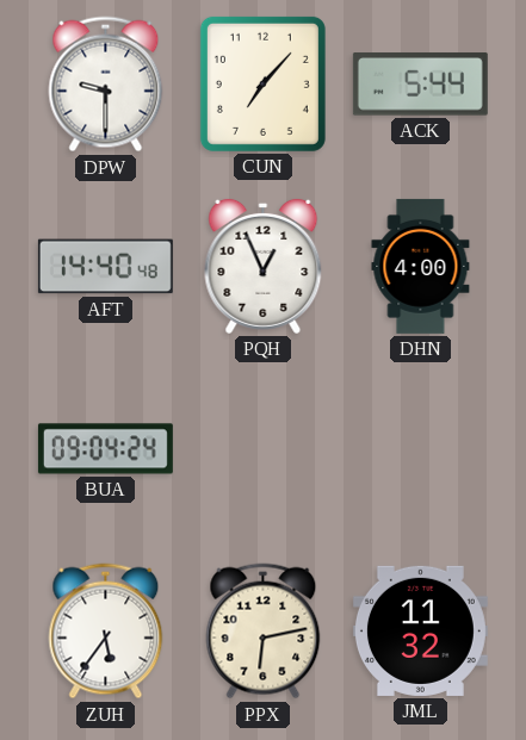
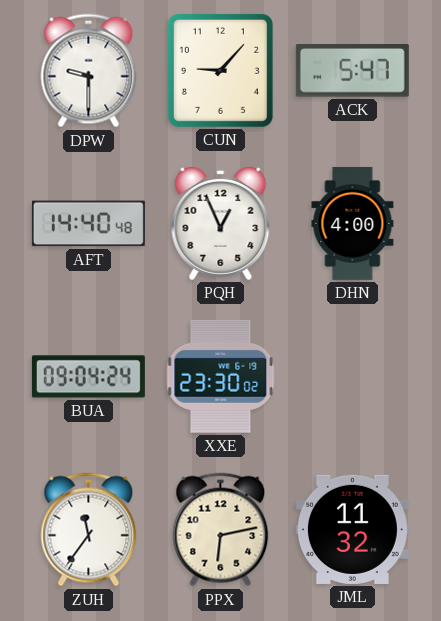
CUN: 7:07 -> 9:07
ACK: 5:44 -> 5:47
XXE: none -> 23:30
ZUH: 5:36 -> 11:36
